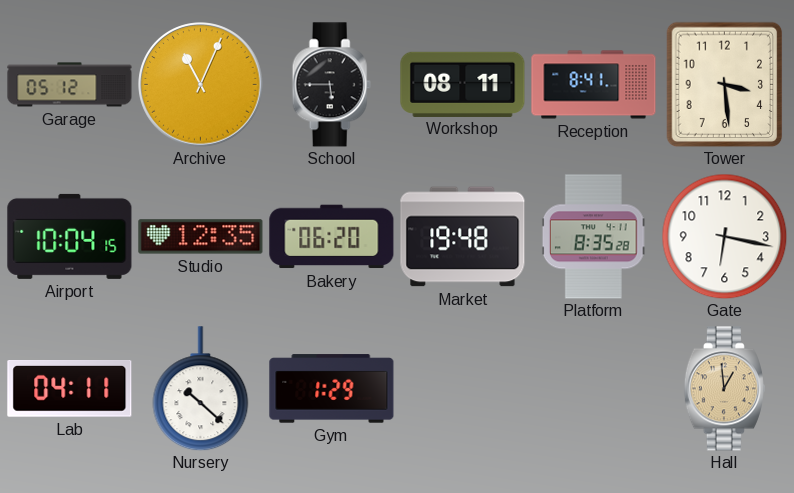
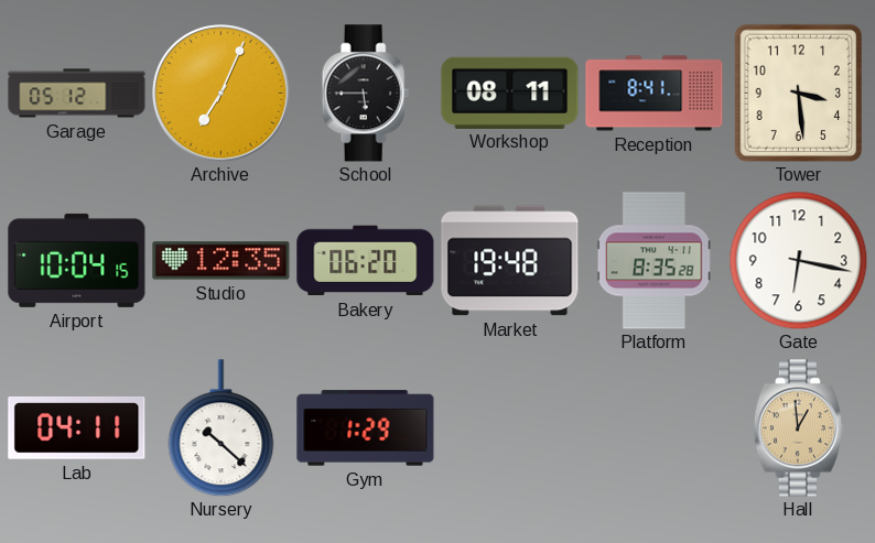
Archive: 11:04 -> 7:04
